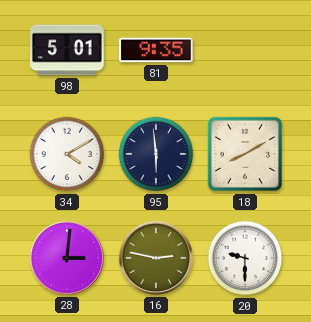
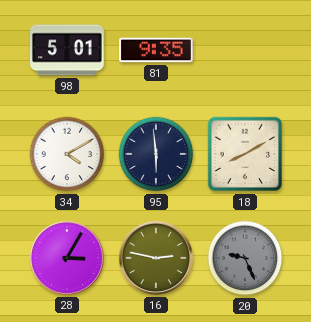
28: 3:01 -> 3:05
20: 9:30 -> 9:26
20 dial: white -> grey
